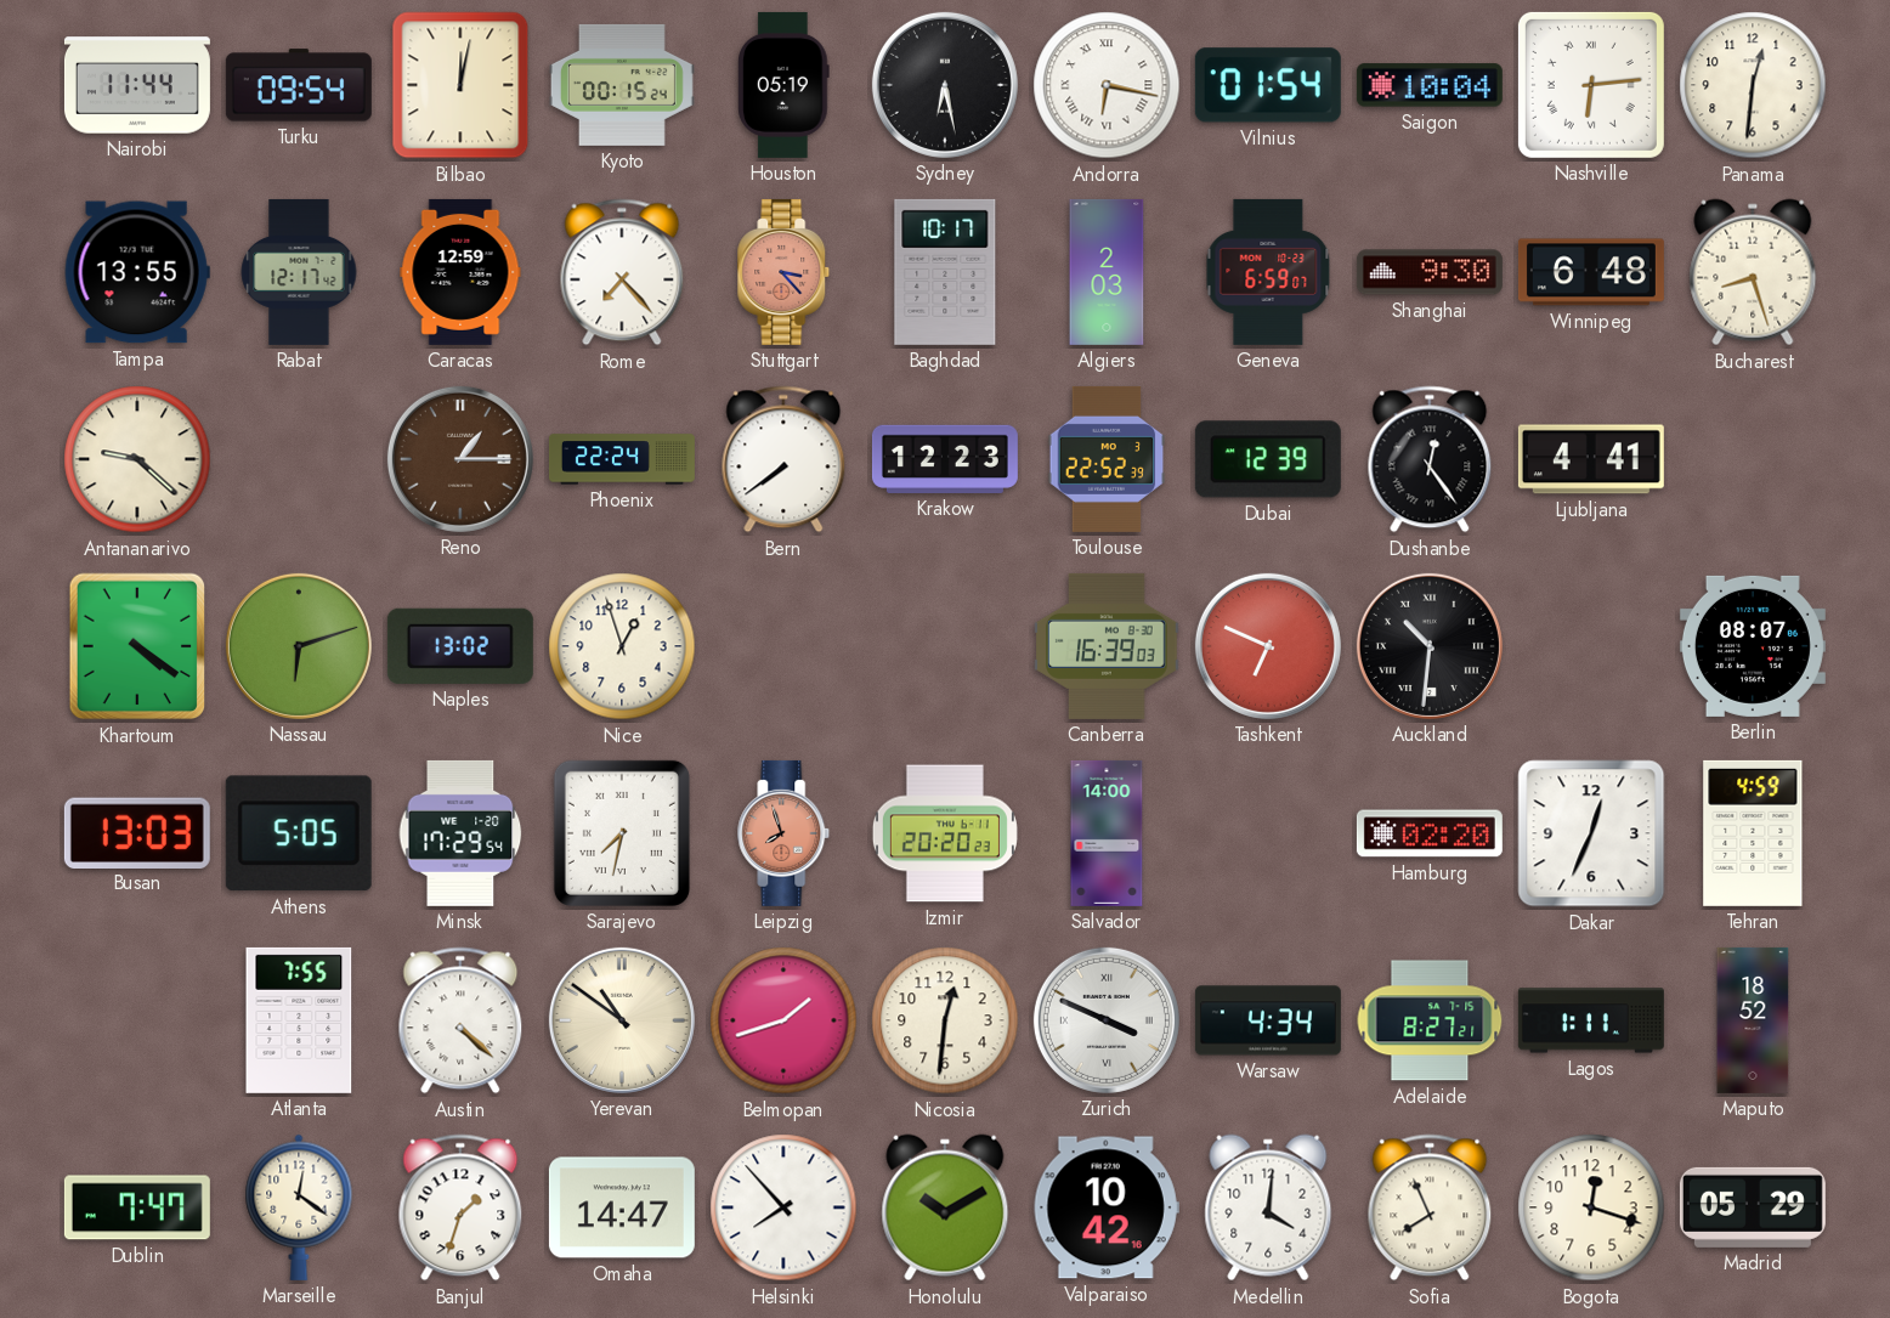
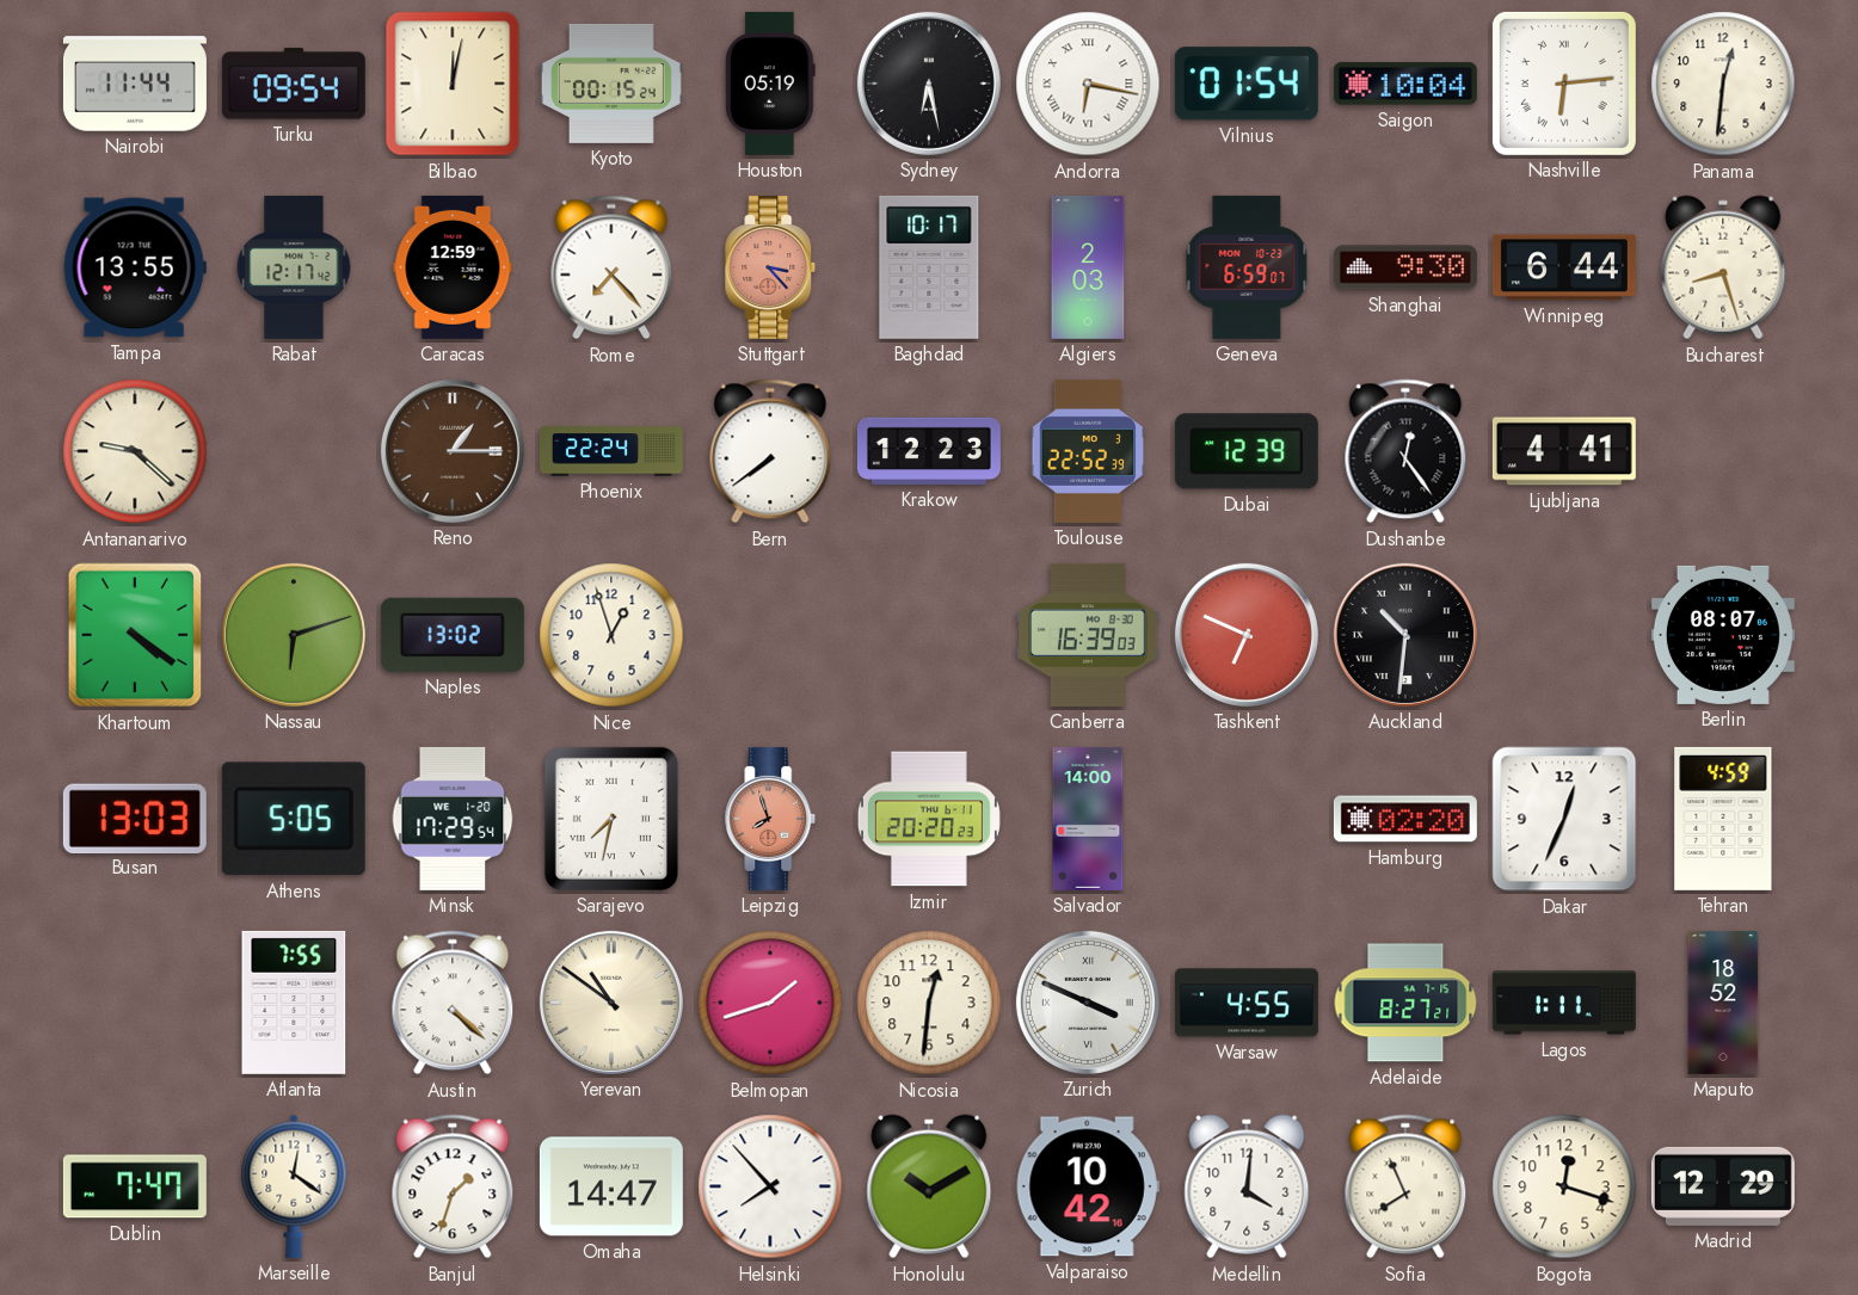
Winnipeg: 6:48 -> 6:44
Warsaw: 4:34 -> 4:55
Madrid: 05:29 -> 12:29
